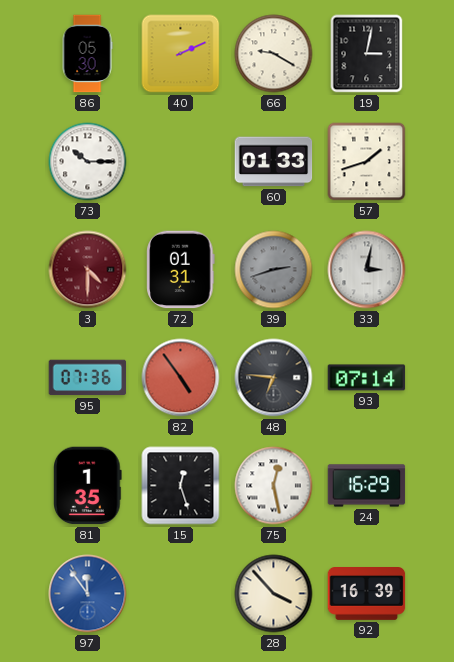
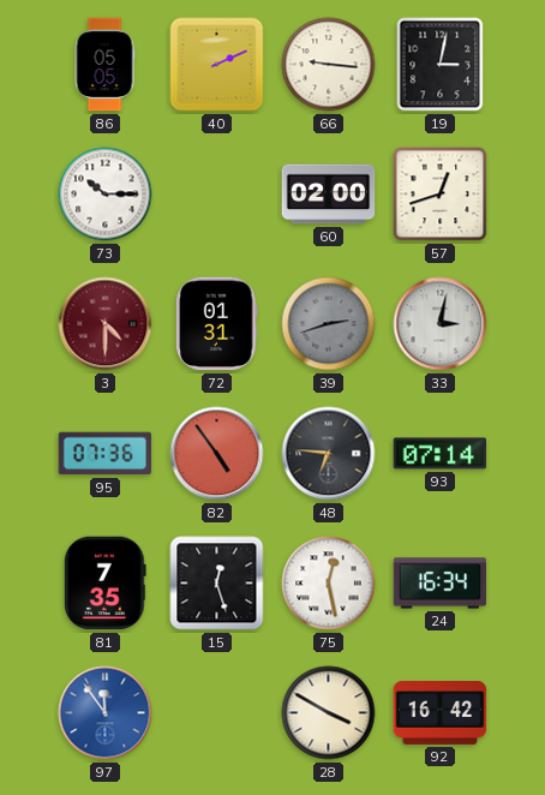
86: 05:30 -> 05:05
66: 9:20 -> 9:16
60: 01:33 -> 02:00
57: 1:42 -> 12:42
81: 1:35 -> 7:35
24: 16:29 -> 16:34
28: 3:53 -> 3:50
92: 16:39 -> 16:42
